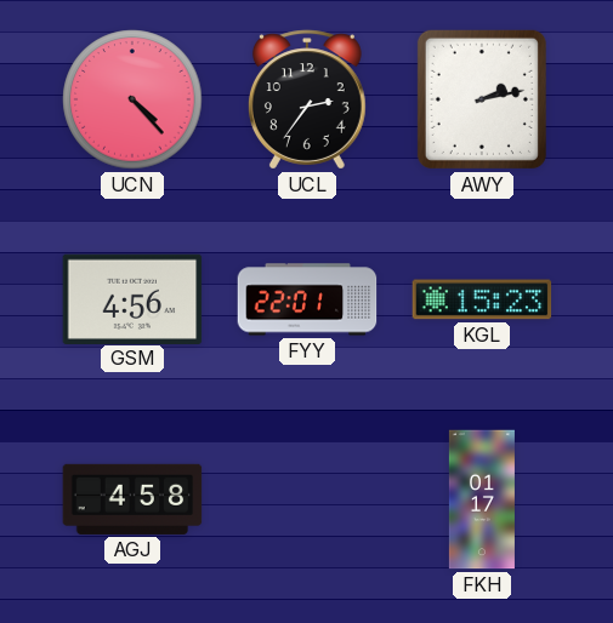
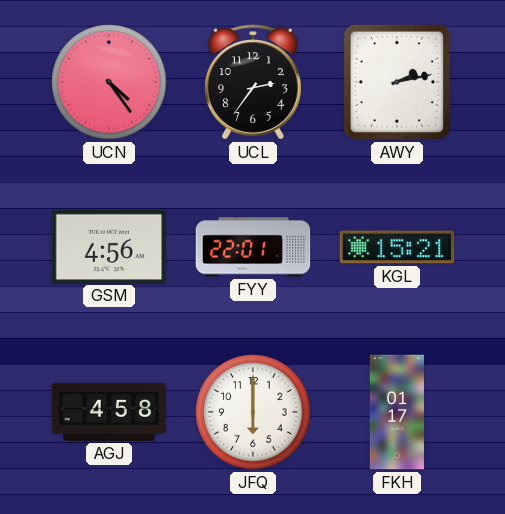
UCN: 4:23 -> 4:24
KGL: 15:23 -> 15:21
JFQ: none -> 6:00
